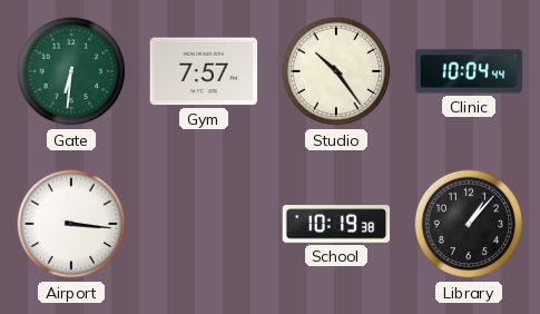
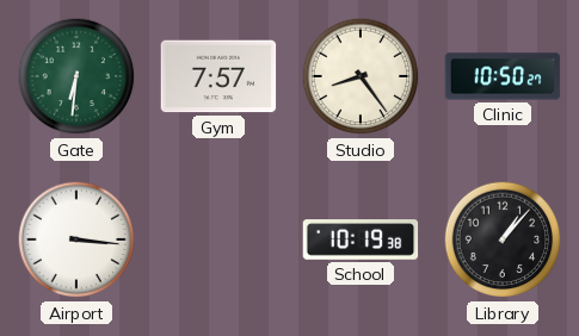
Studio: 10:24 -> 8:24
Clinic: 10:04 -> 10:50
